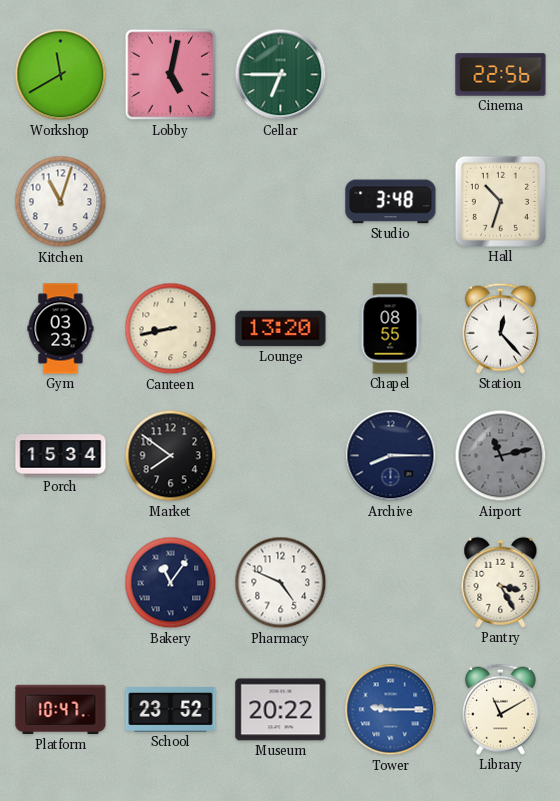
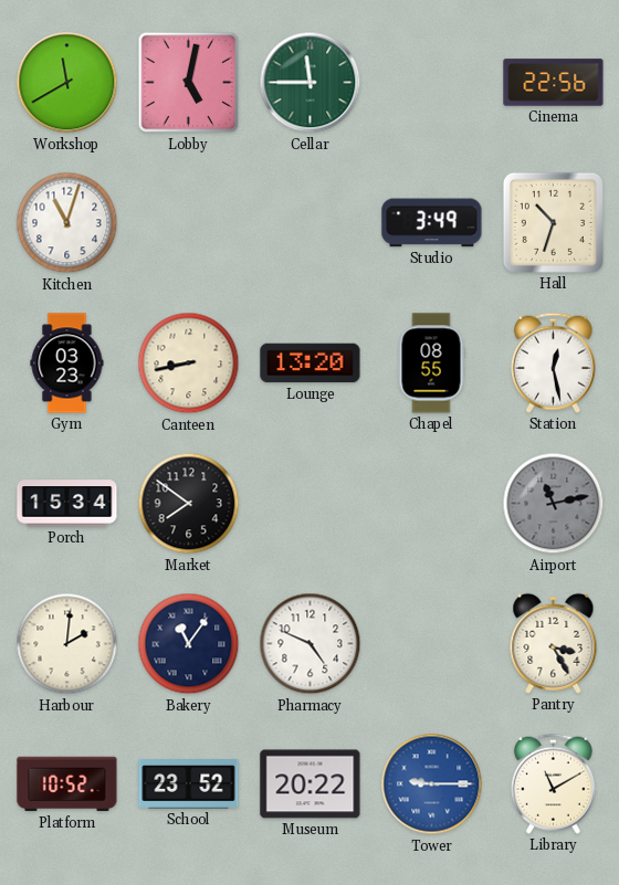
Cellar: 6:45 -> 11:45
Studio: 3:48 -> 3:49
Station: 12:23 -> 12:28
Archive: 8:15 -> none
Harbour: none -> 2:01
Platform: 10:47 -> 10:52
